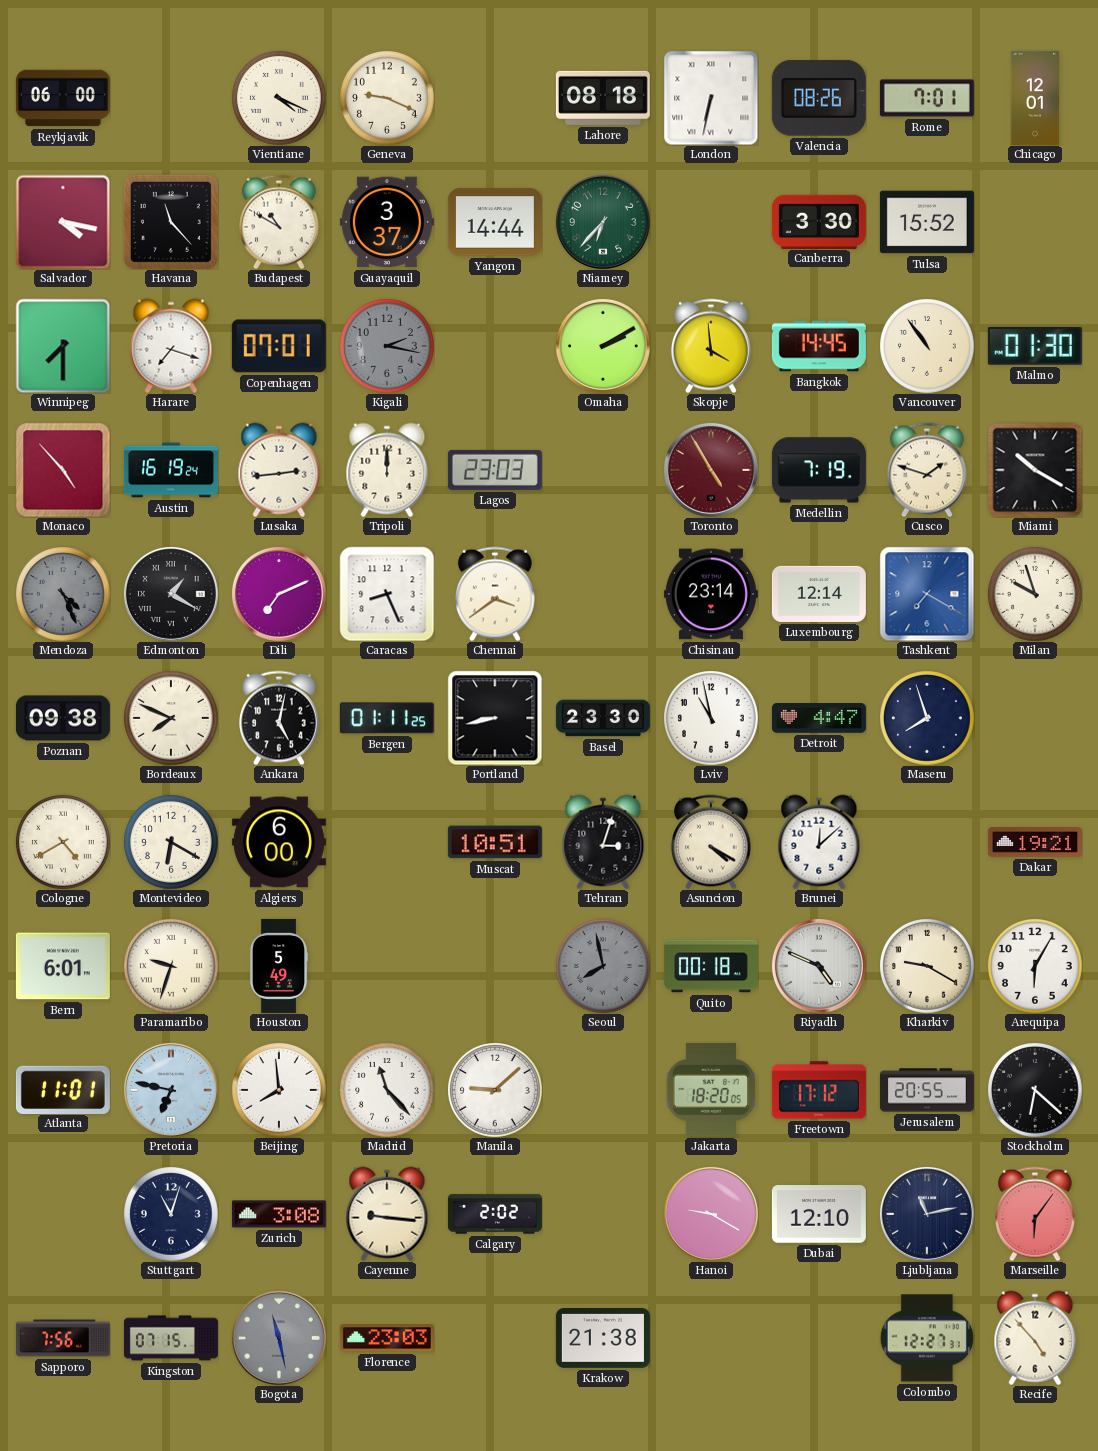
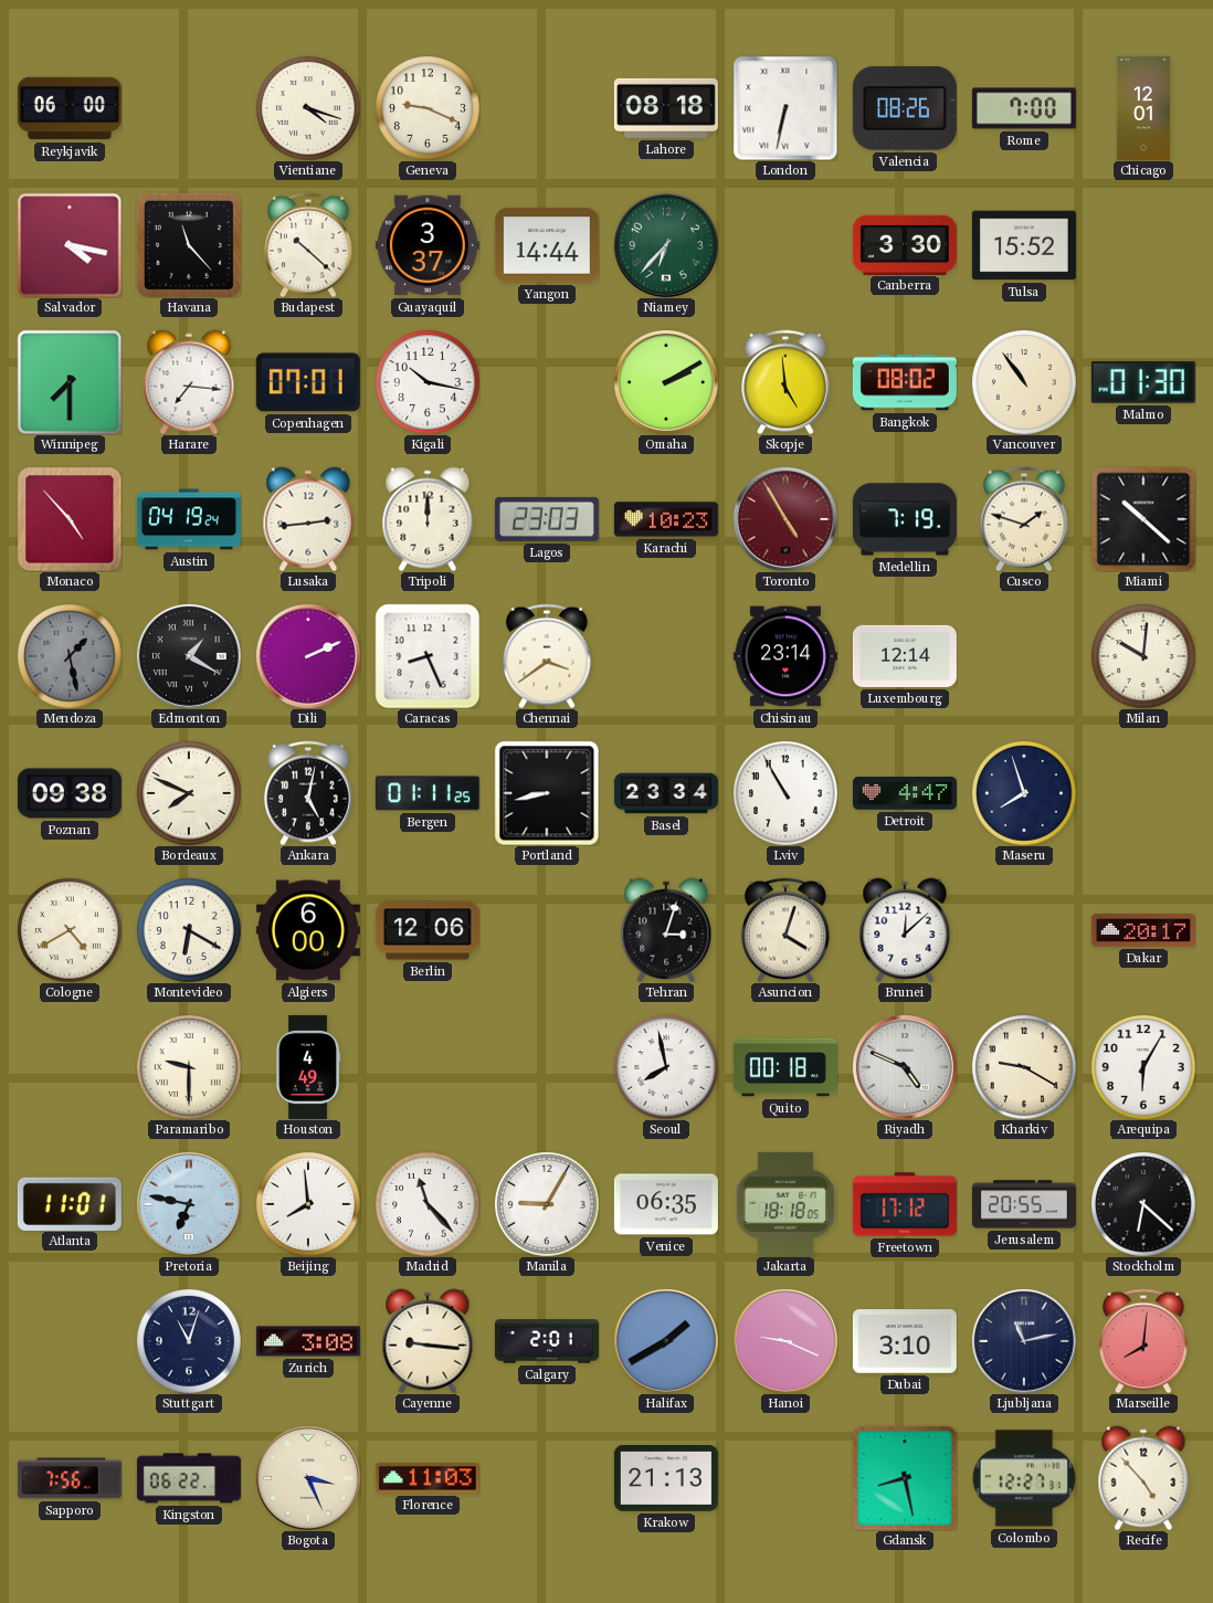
Vientiane: 4:19 -> 4:18
Rome: 7:01 -> 7:00
Budapest: 10:50 -> 10:22
Harare: 7:18 -> 7:16
Kigali: 2:17 -> 10:17
Kigali dial: grey -> white
Skopje: 3:59 -> 4:59
Bangkok: 14:45 -> 08:02
Austin: 16:19 -> 04:19
Karachi: none -> 10:23
Miami: 10:20 -> 10:22
Mendoza: 4:26 -> 1:28
Dili: 7:11 -> 2:11
Tashkent: 7:20 -> none
Milan: 9:57 -> 10:01
Basel: 23:30 -> 23:34
Lviv: 10:58 -> 10:55
Berlin: none -> 12:06
Muscat: 10:51 -> none
Asuncion: 4:20 -> 4:03
Dakar: 19:21 -> 20:17
Bern: 6:01 -> none
Paramaribo: 9:33 -> 9:30
Houston: 5:49 -> 4:49
Seoul dial: grey -> white
Manila: 9:08 -> 9:05
Venice: none -> 06:35
Jakarta: 18:20 -> 18:18
Calgary: 2:02 -> 2:01
Halifax: none -> 1:40
Hanoi: 9:20 -> 9:19
Dubai: 12:10 -> 3:10
Marseille: 6:06 -> 8:01
Kingston: 07:15 -> 06:22
Bogota: 11:28 -> 3:26
Bogota dial: grey -> cream
Florence: 23:03 -> 11:03
Krakow: 21:38 -> 21:13
Gdansk: none -> 8:28
